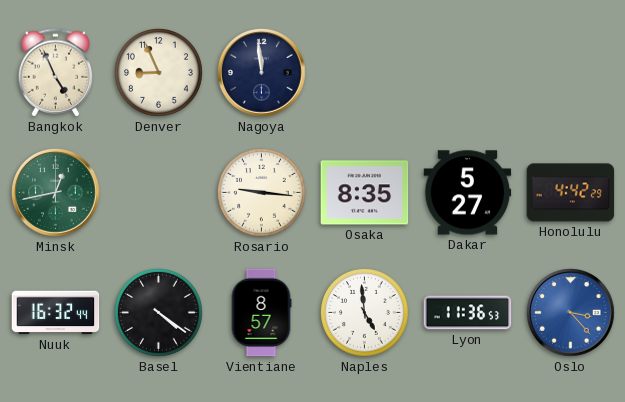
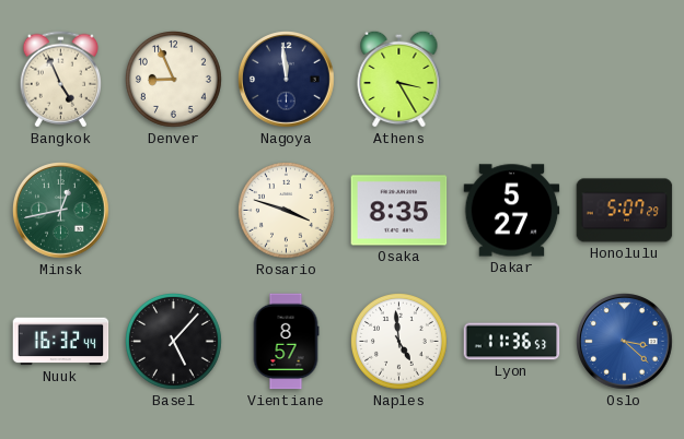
Athens: none -> 3:25
Rosario: 9:16 -> 3:48
Honolulu: 4:42 -> 5:07
Basel: 4:21 -> 5:07
Oslo: 3:23 -> 3:22
